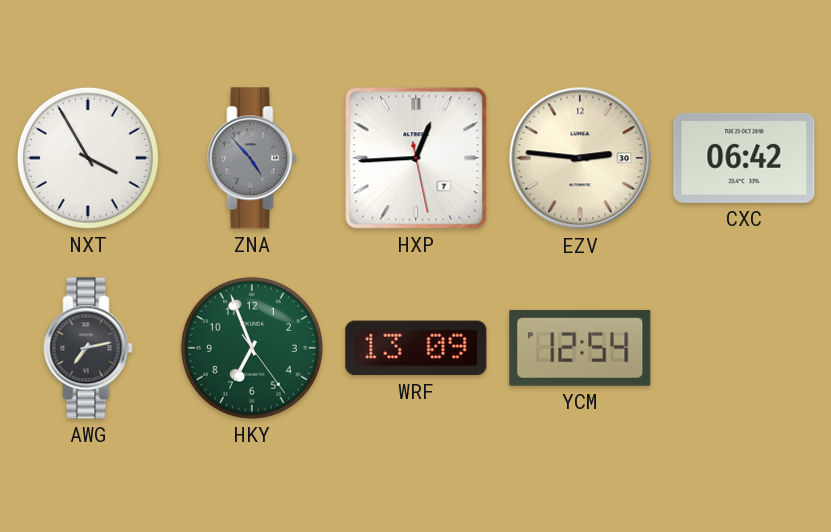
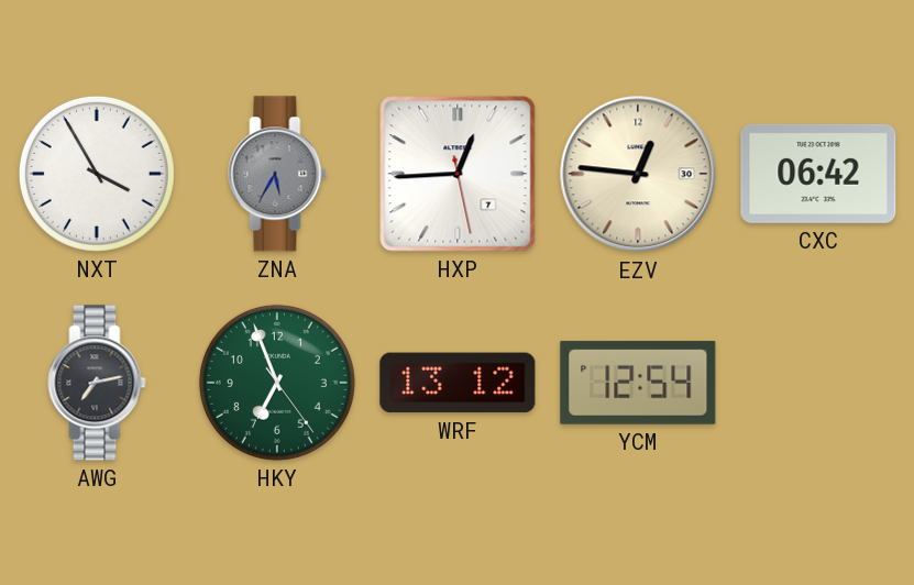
ZNA: 4:53 -> 5:35
EZV: 2:46 -> 12:46
WRF: 13:09 -> 13:12
